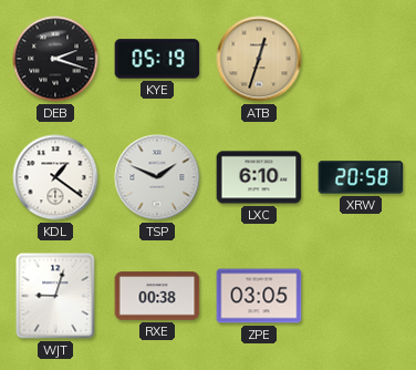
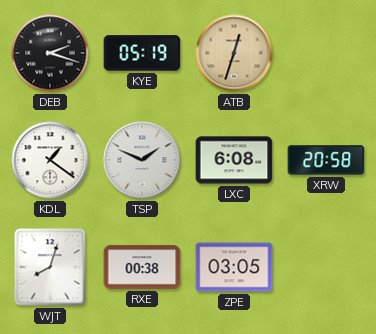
LXC: 6:10 -> 6:08
WJT: 9:03 -> 8:03
